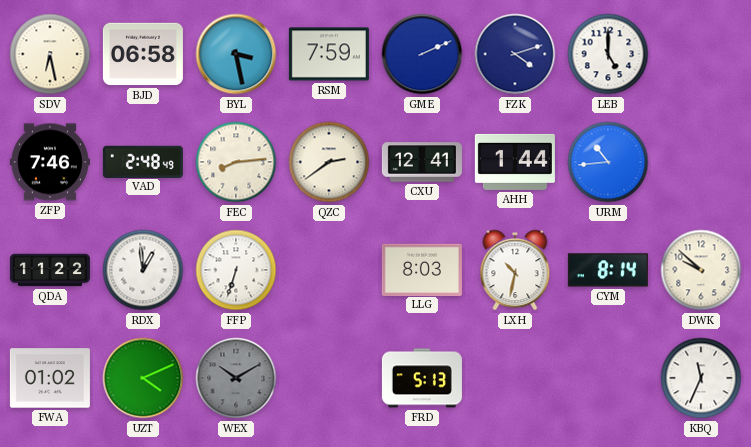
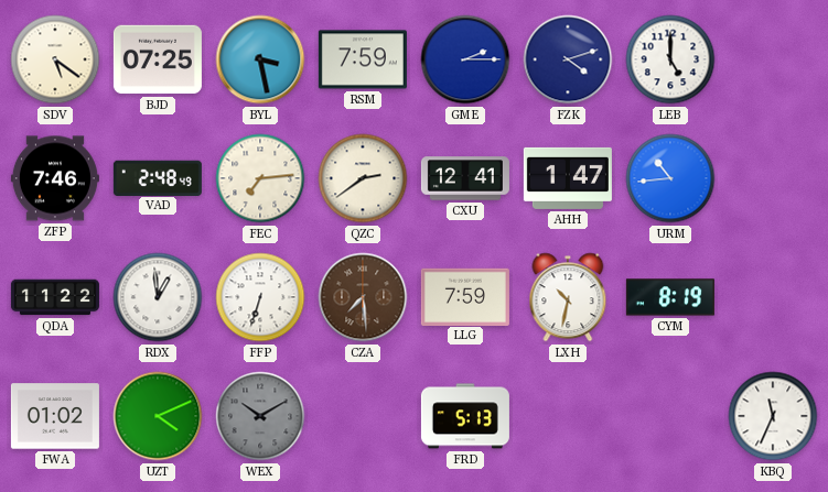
SDV: 6:28 -> 5:21
BJD: 06:58 -> 07:25
GME: 2:11 -> 2:15
FEC: 8:14 -> 7:14
AHH: 1:44 -> 1:47
CZA: none -> 7:29
LLG: 8:03 -> 7:59
CYM: 8:14 -> 8:19
DWK: 9:52 -> none
